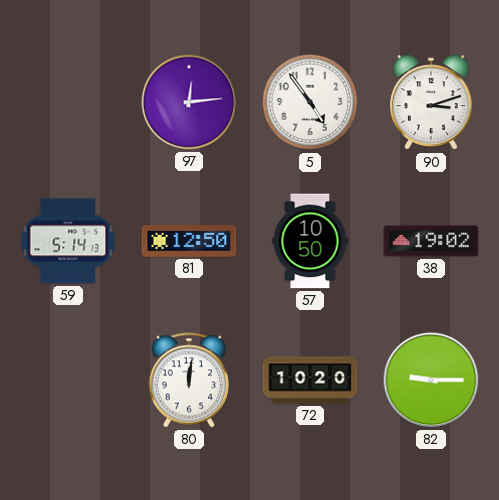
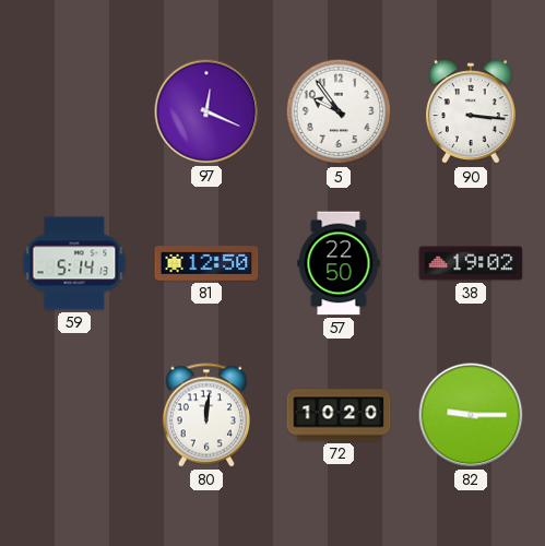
97: 12:14 -> 12:19
5: 4:54 -> 9:54
90: 3:12 -> 3:16
57: 10:50 -> 22:50
